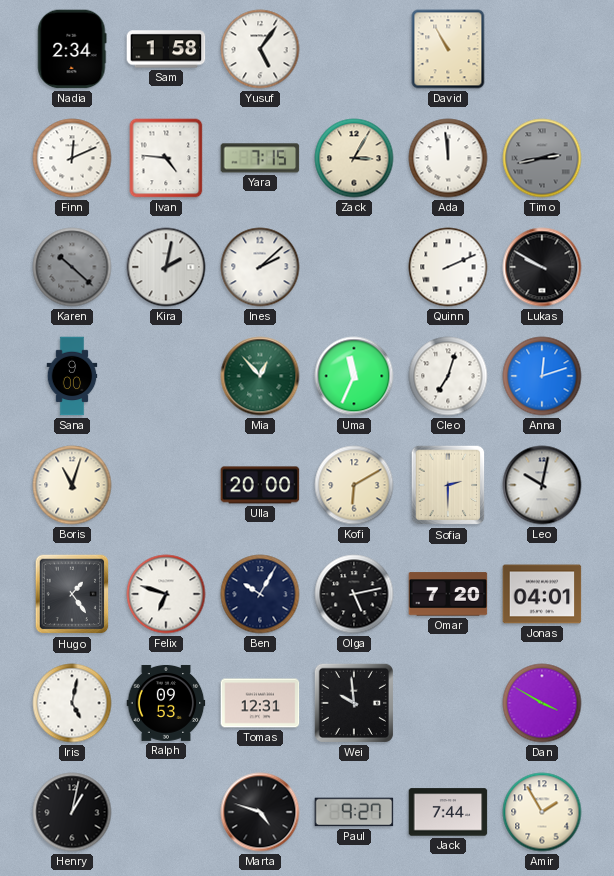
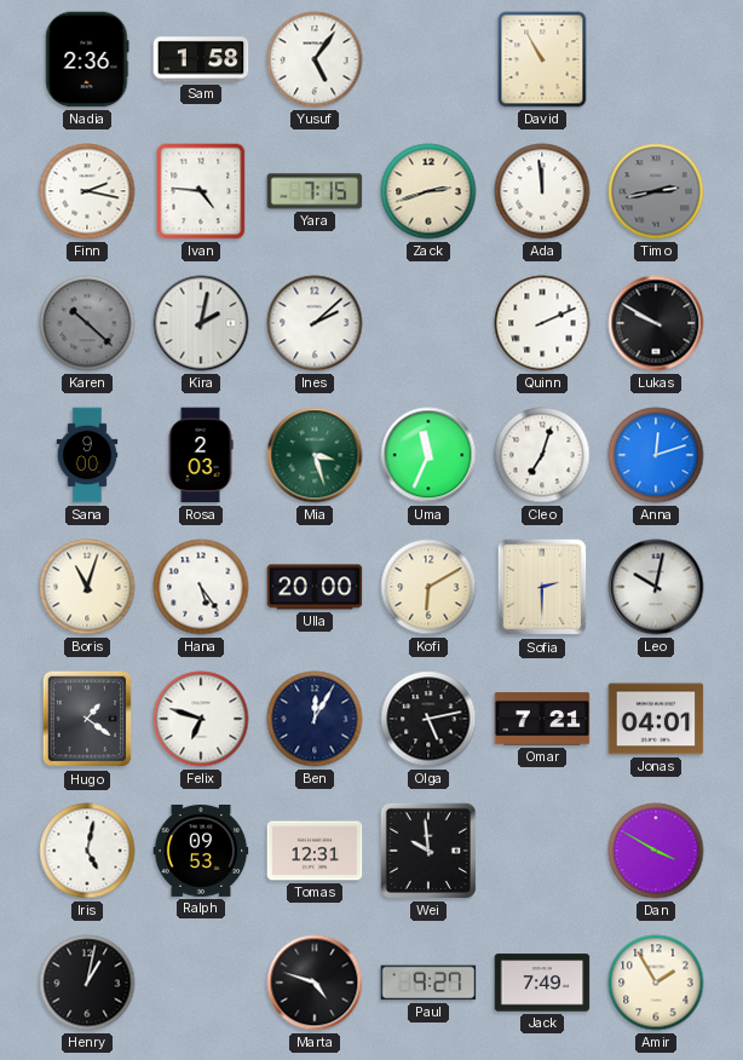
Nadia: 2:34 -> 2:36
Finn: 12:11 -> 2:17
Zack: 3:05 -> 2:42
Rosa: none -> 2:03
Mia: 12:53 -> 3:27
Hana: none -> 5:24
Hugo: 1:24 -> 1:21
Ben: 10:05 -> 12:05
Omar: 7:20 -> 7:21
Jack: 7:44 -> 7:49
